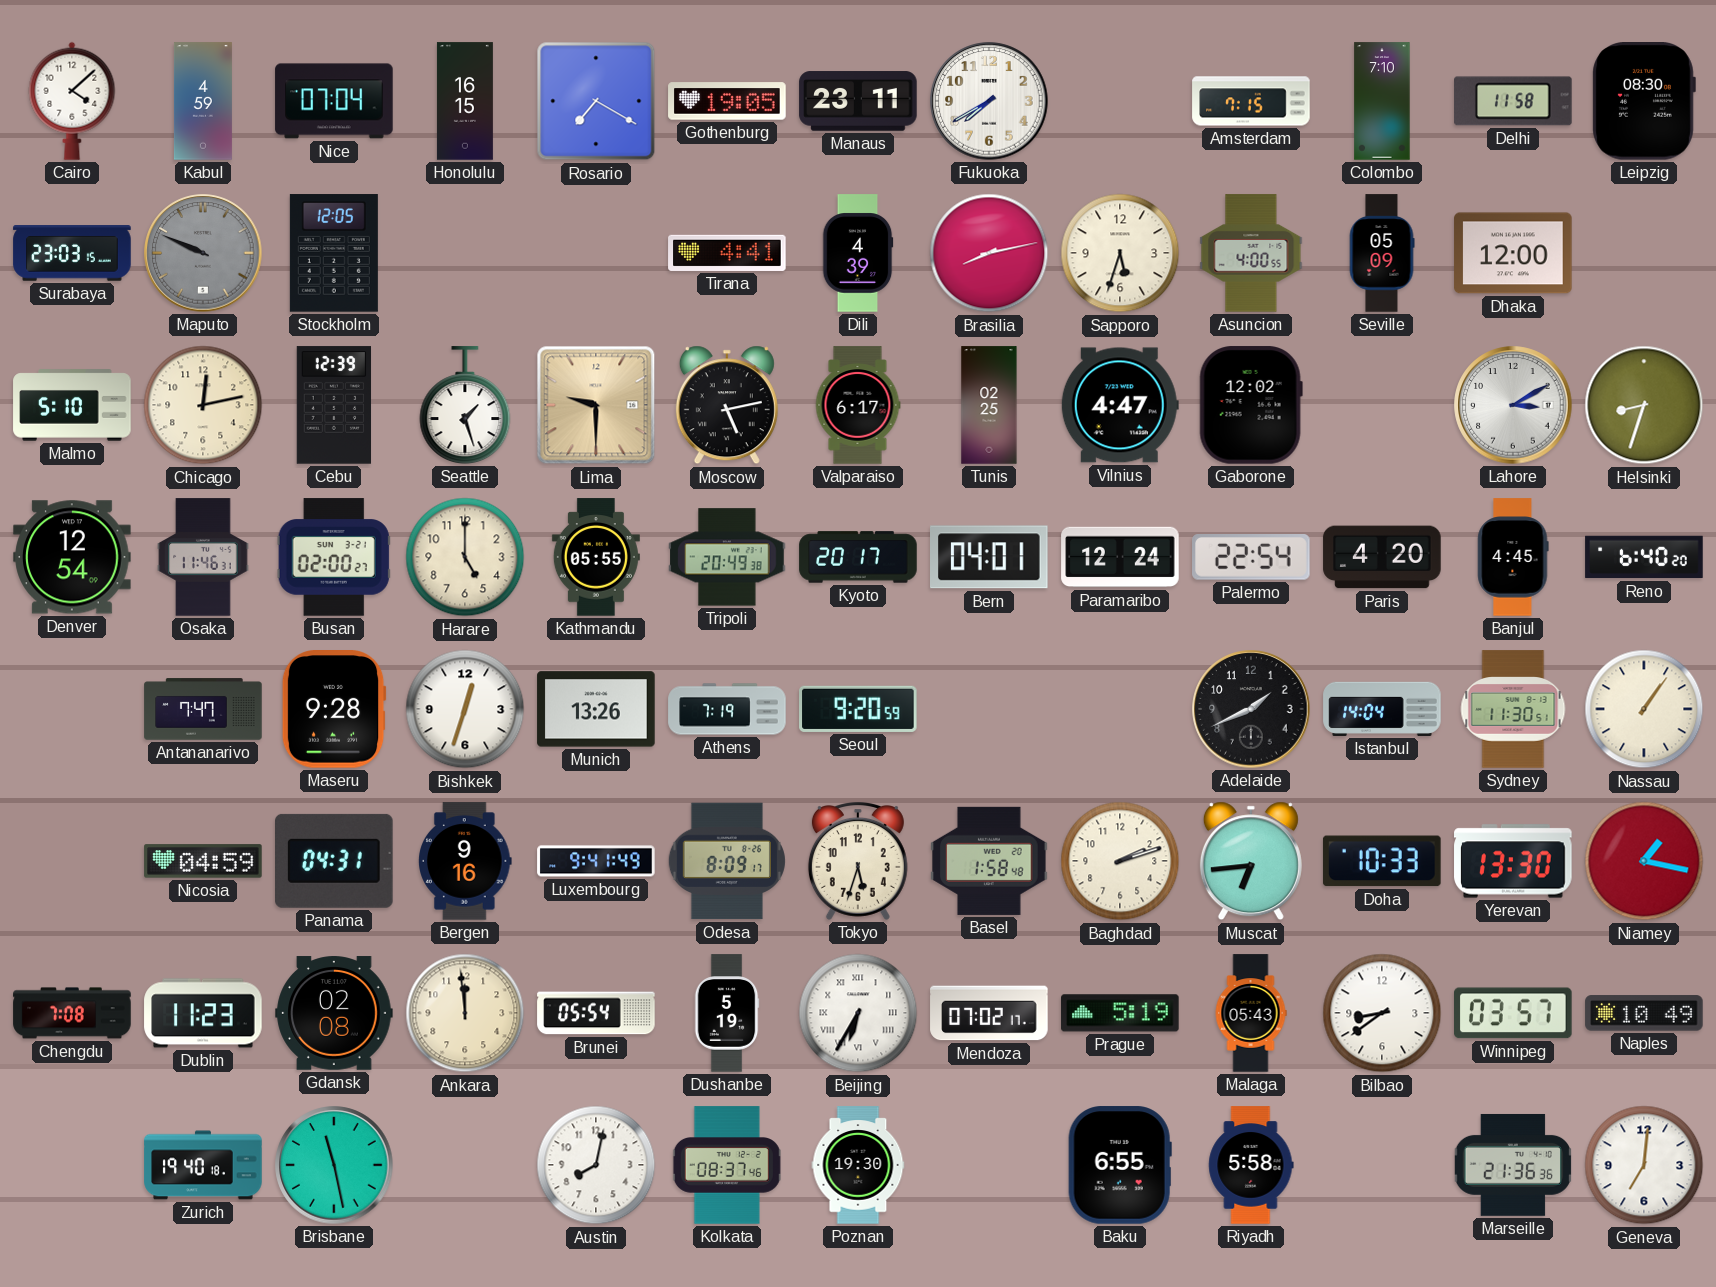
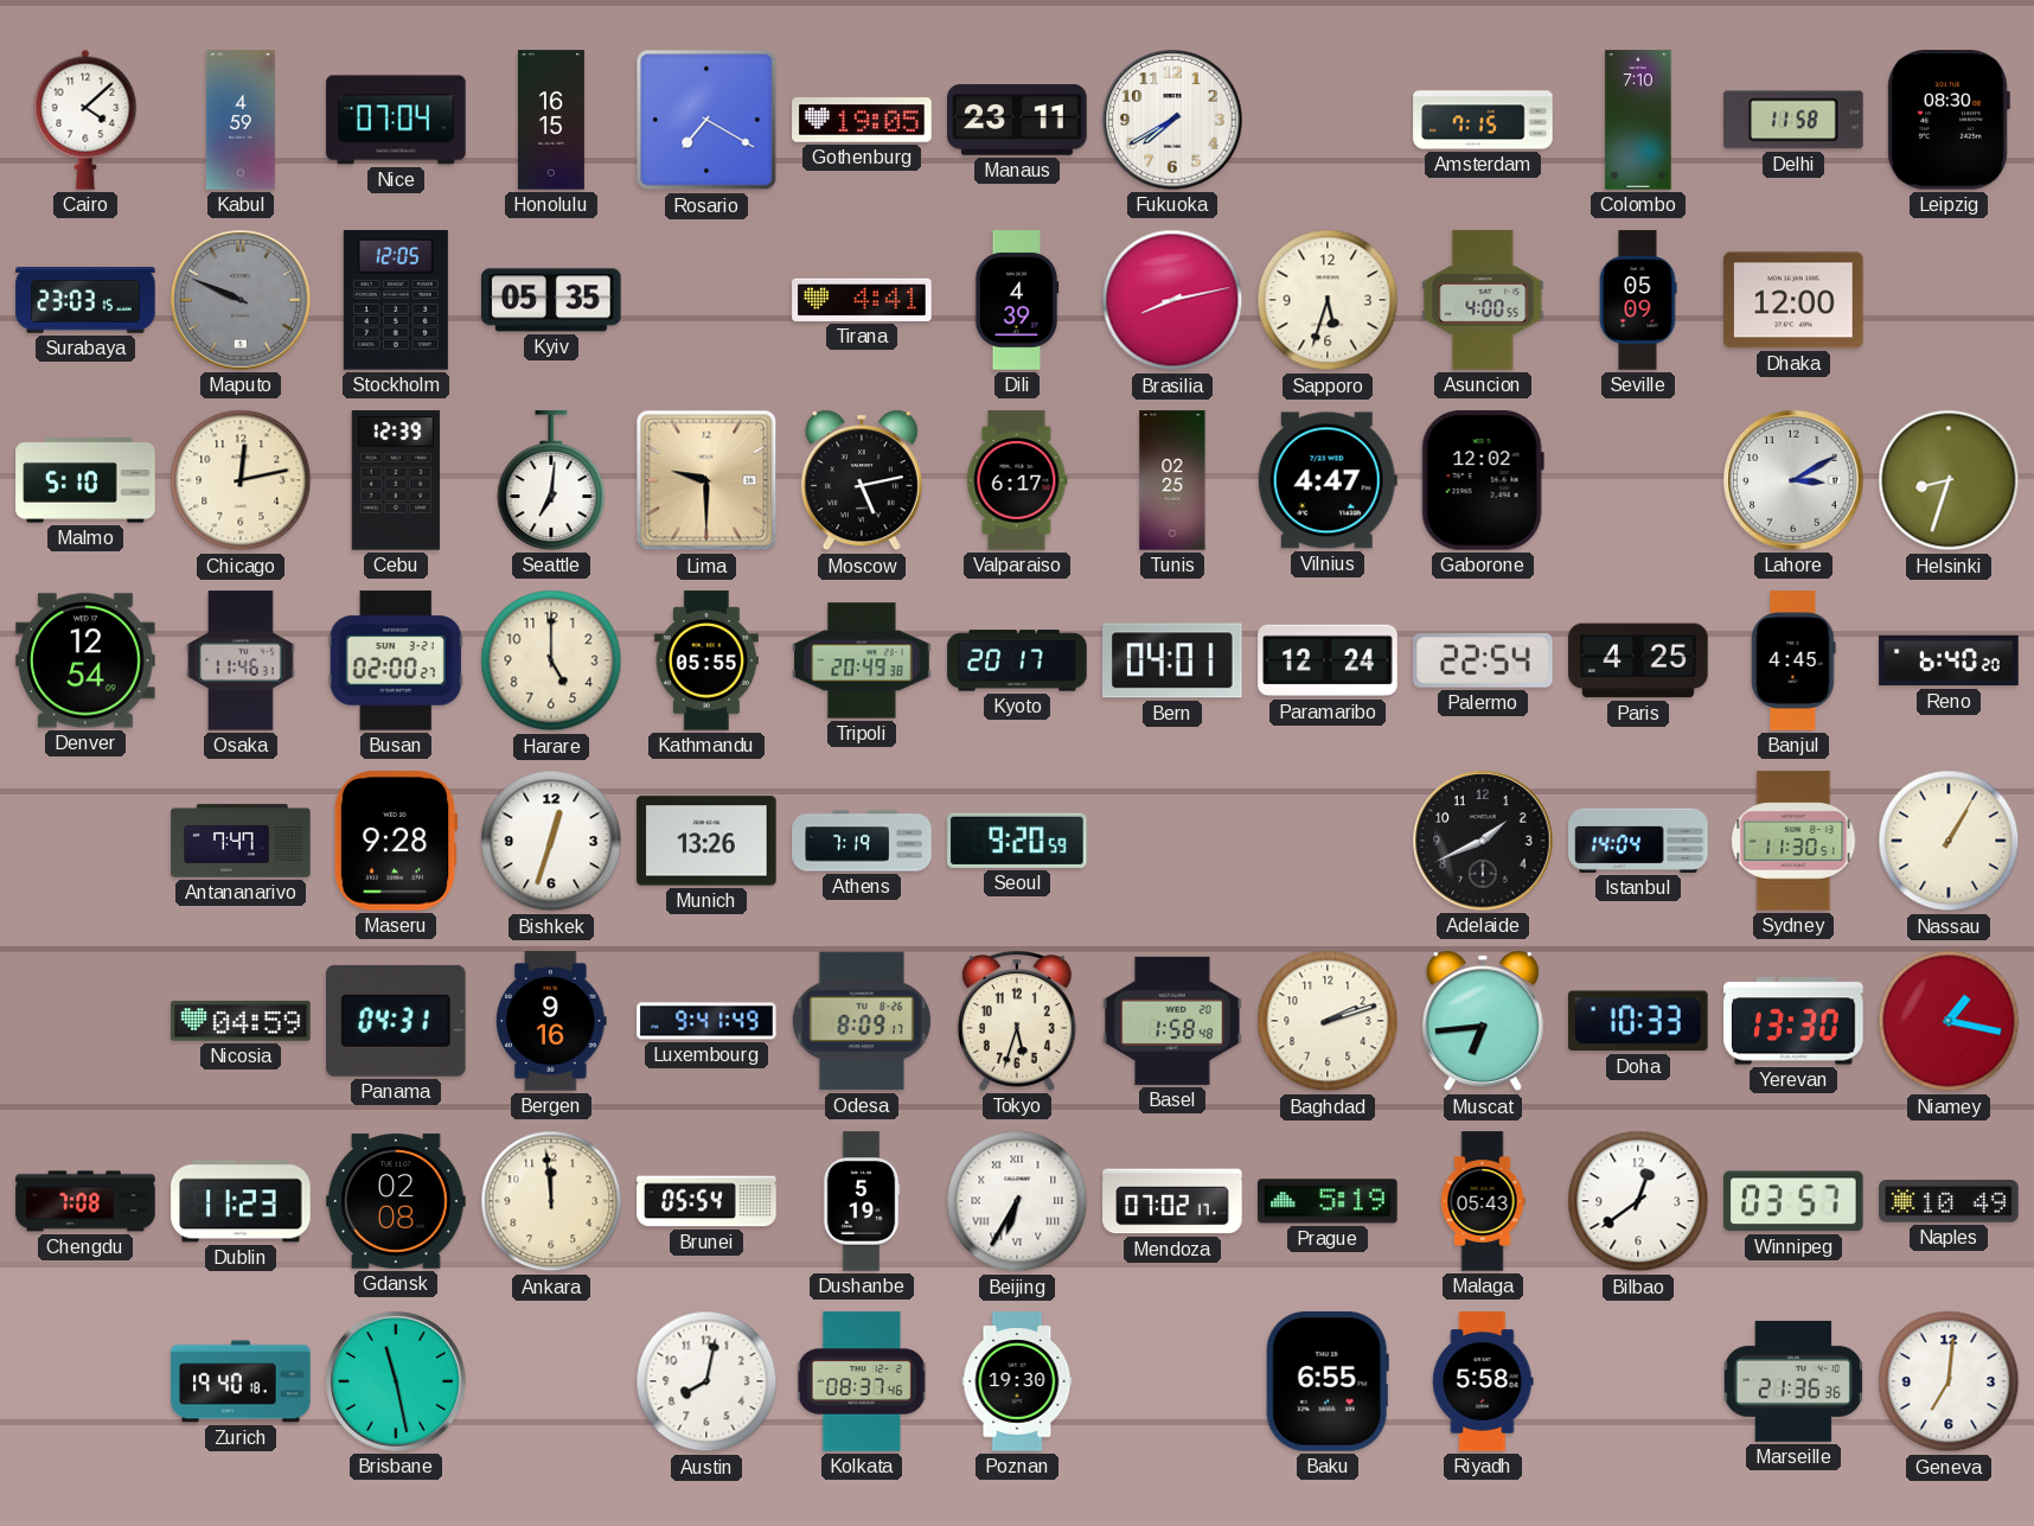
Kyiv: none -> 05:35
Seattle: 1:27 -> 7:01
Paris: 4:20 -> 4:25
Nassau: 1:06 -> 1:05
Bilbao: 8:39 -> 12:39
